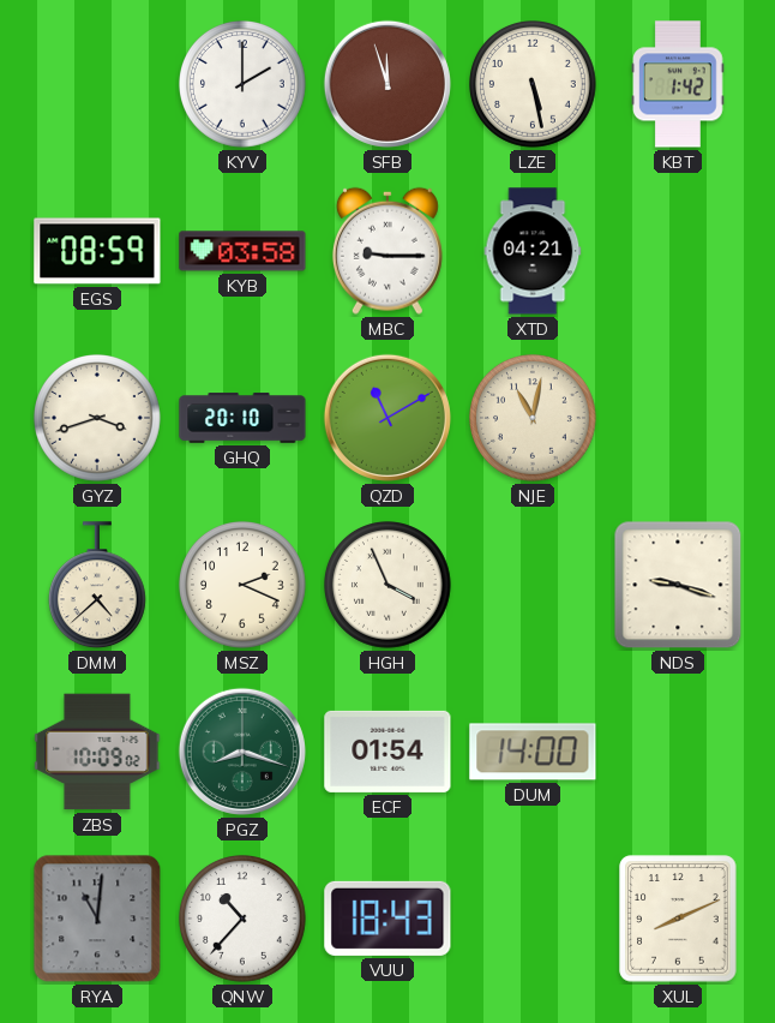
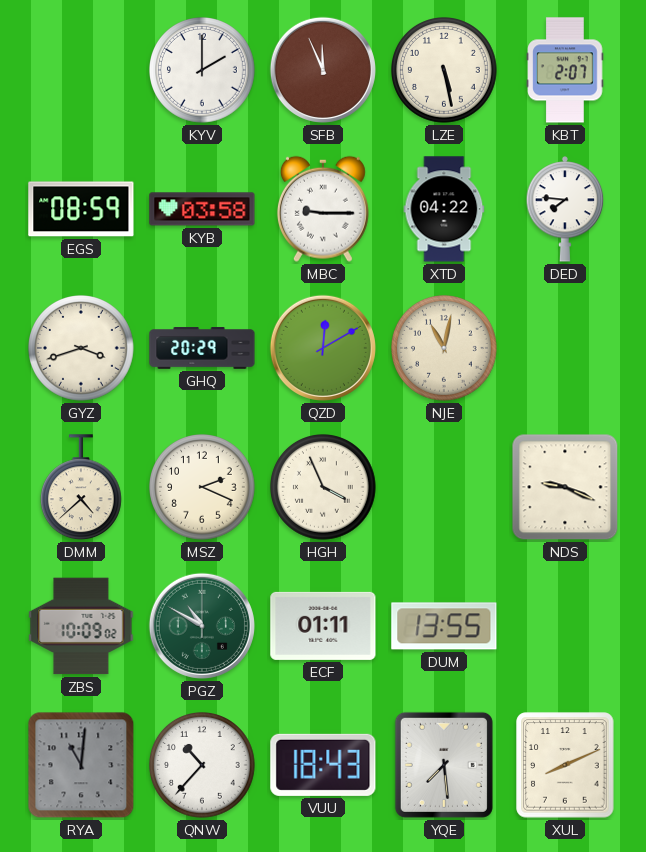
SFB: 11:57 -> 11:56
KBT: 1:42 -> 2:07
XTD: 04:21 -> 04:22
DED: none -> 7:46
GHQ: 20:10 -> 20:29
QZD: 11:10 -> 12:10
NDS: 9:18 -> 9:19
PGZ: 8:18 -> 10:50
ECF: 01:54 -> 01:11
DUM: 14:00 -> 13:55
YQE: none -> 7:29
